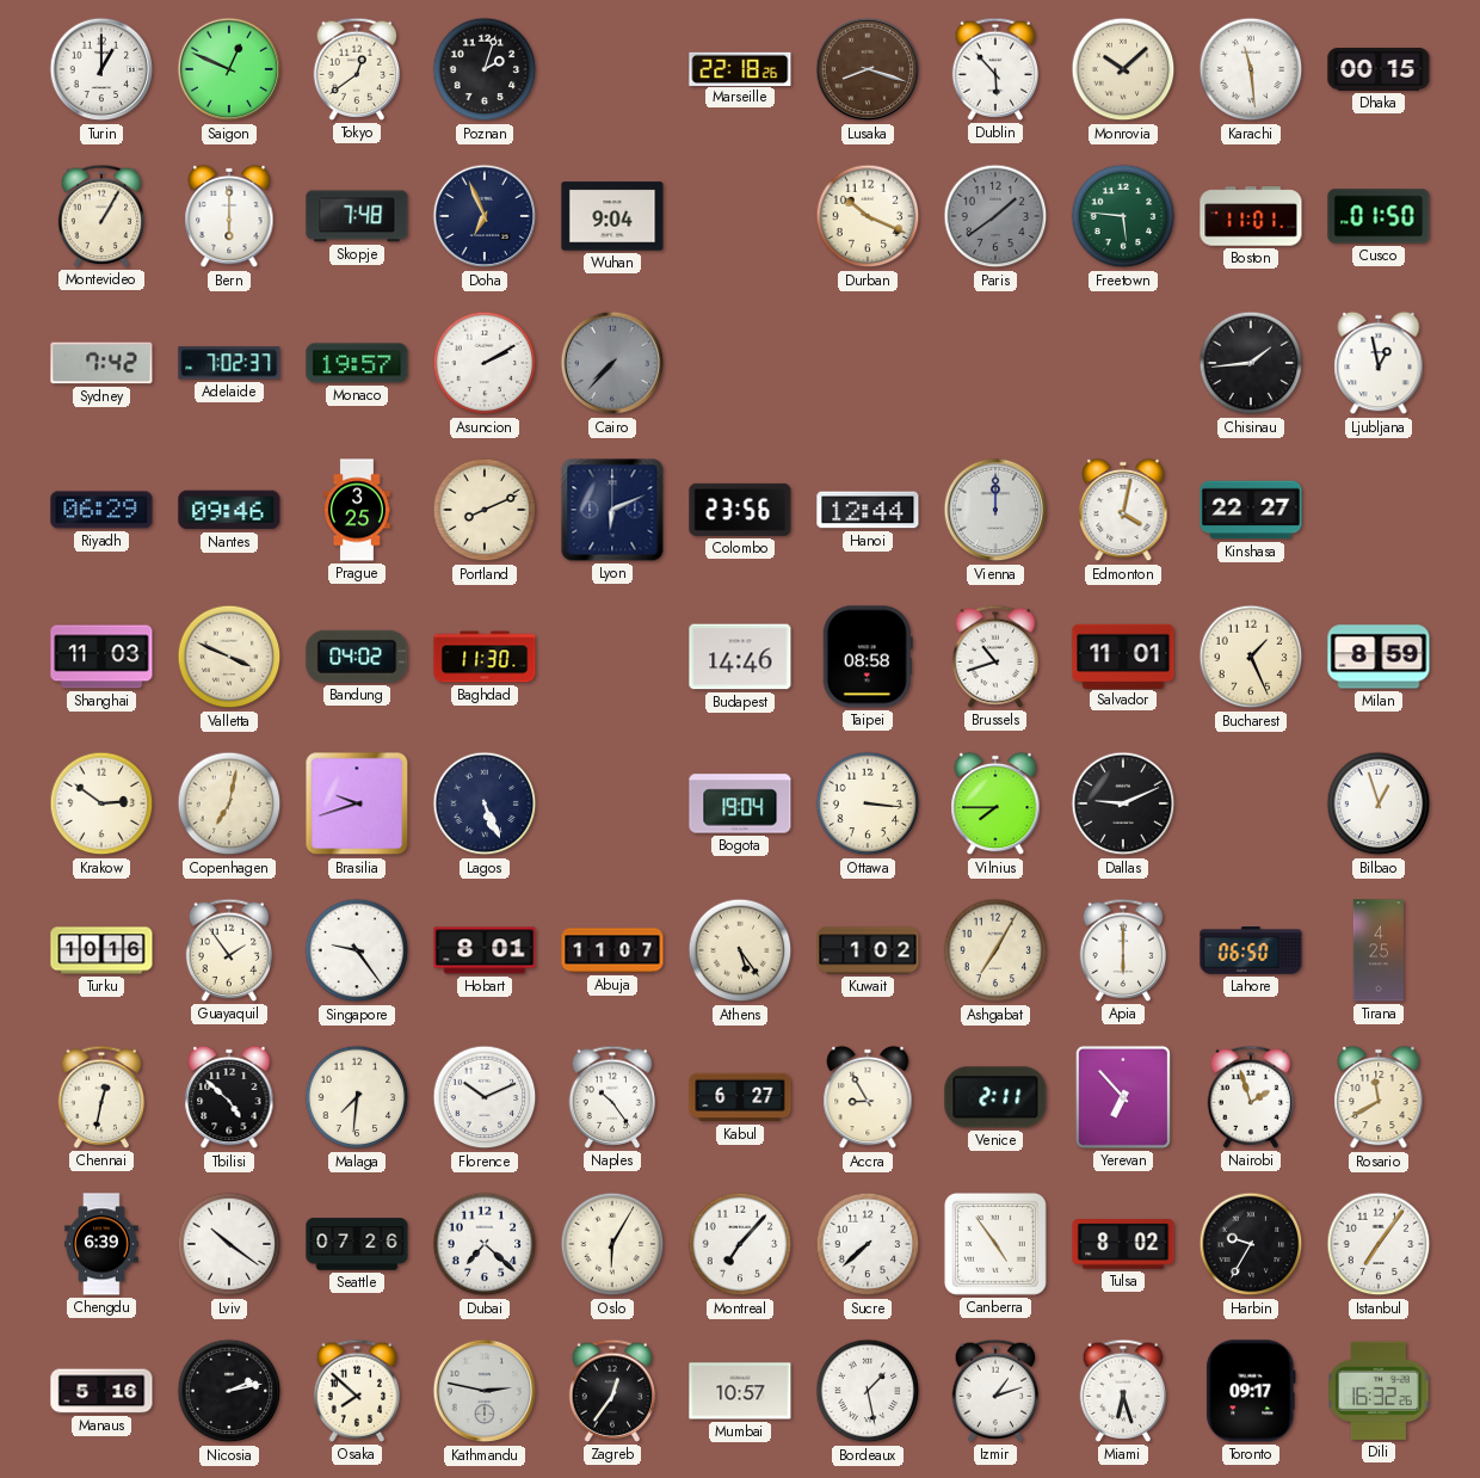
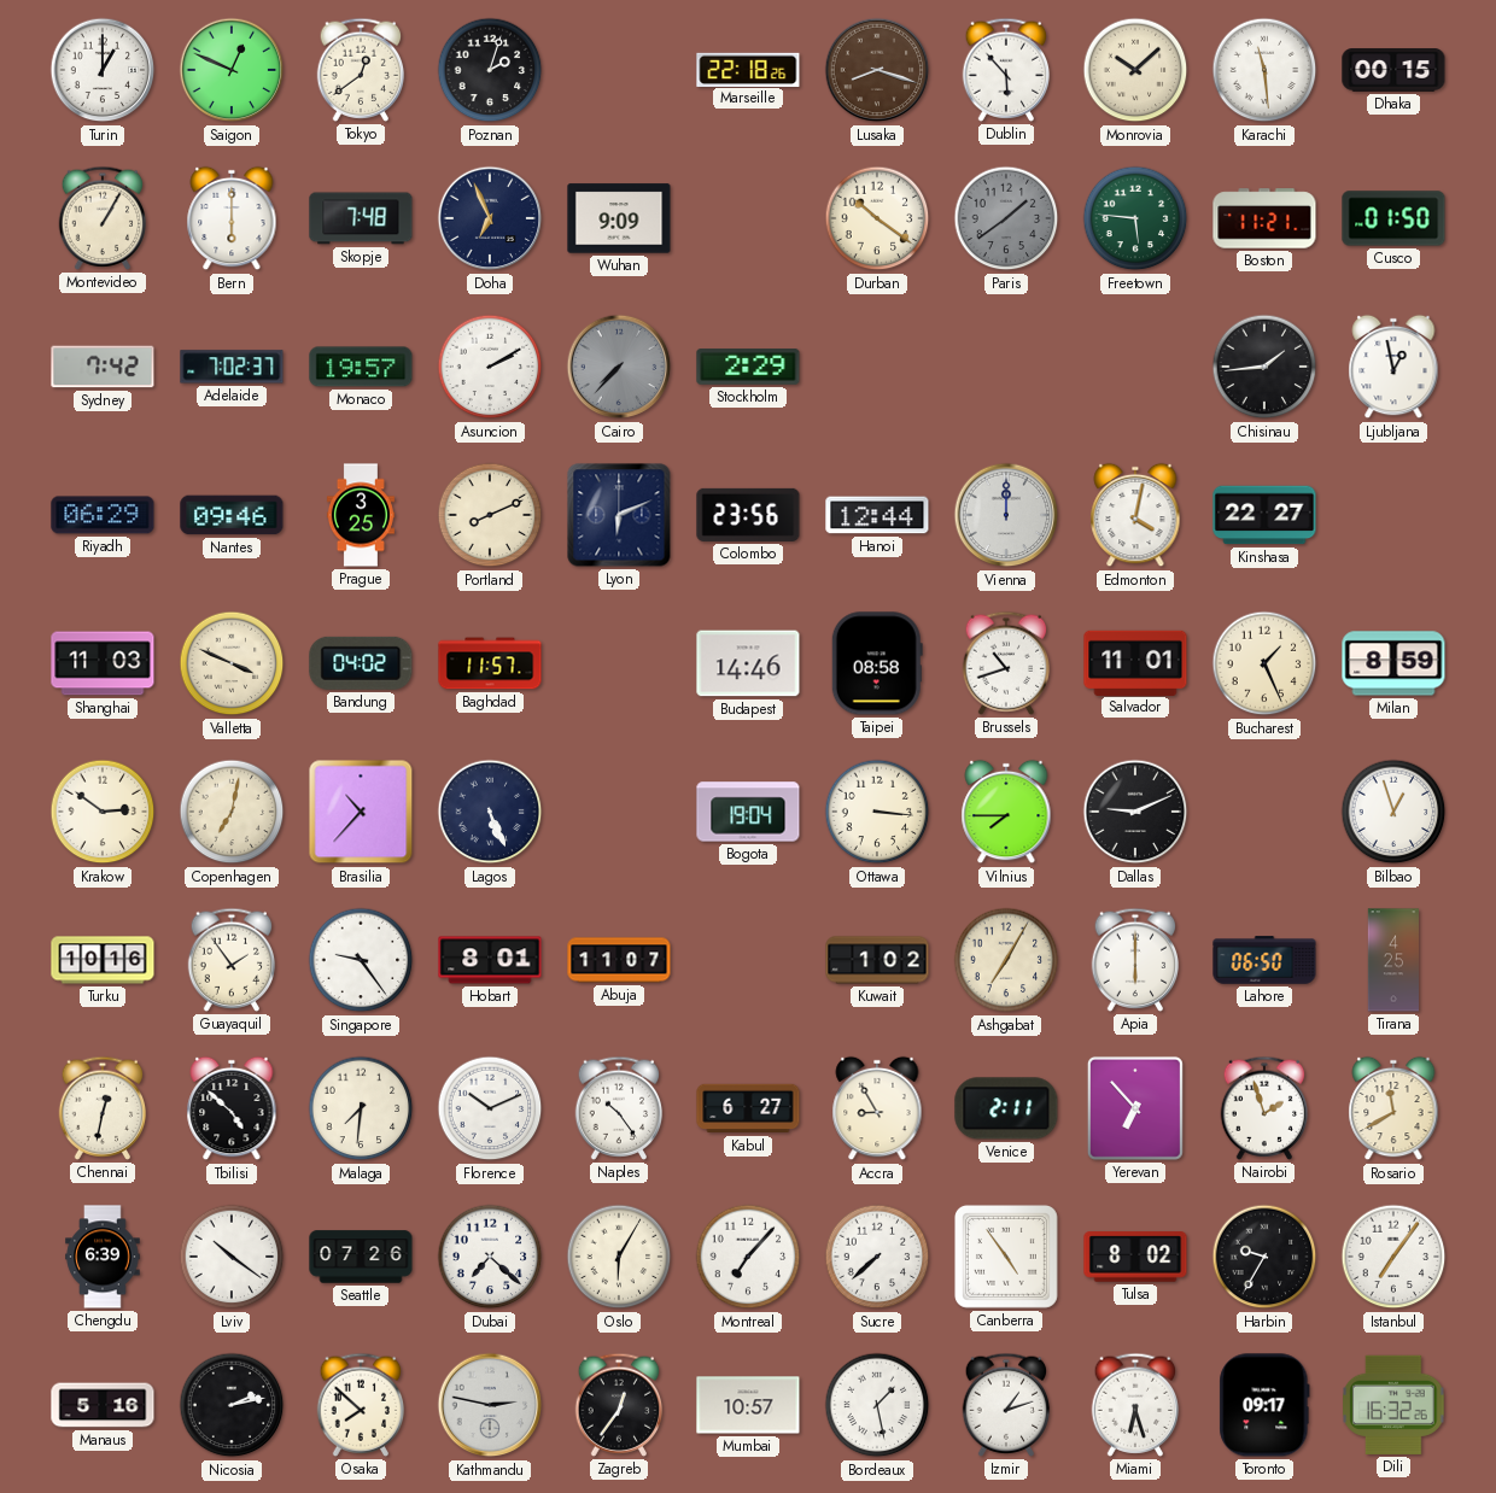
Wuhan: 9:04 -> 9:09
Durban: 10:19 -> 10:21
Boston: 11:01 -> 11:21
Stockholm: none -> 2:29
Baghdad: 11:30 -> 11:57
Brasilia: 9:42 -> 10:37
Athens: 5:24 -> none
